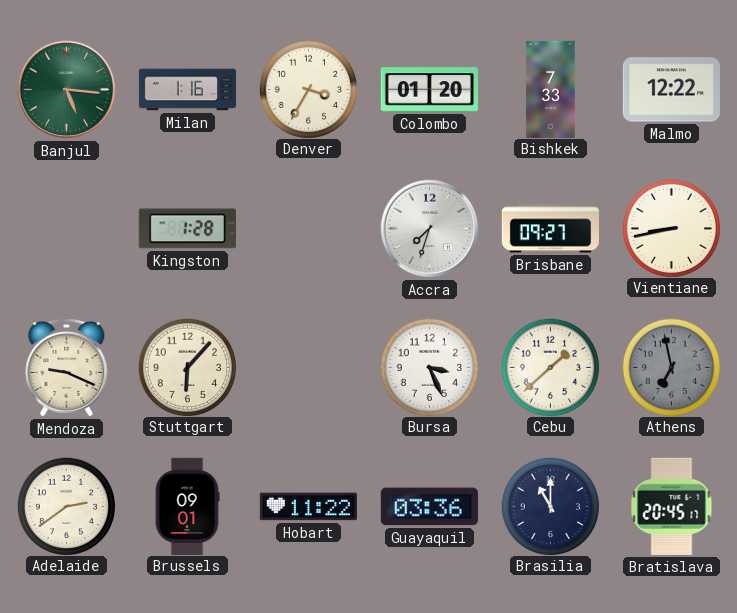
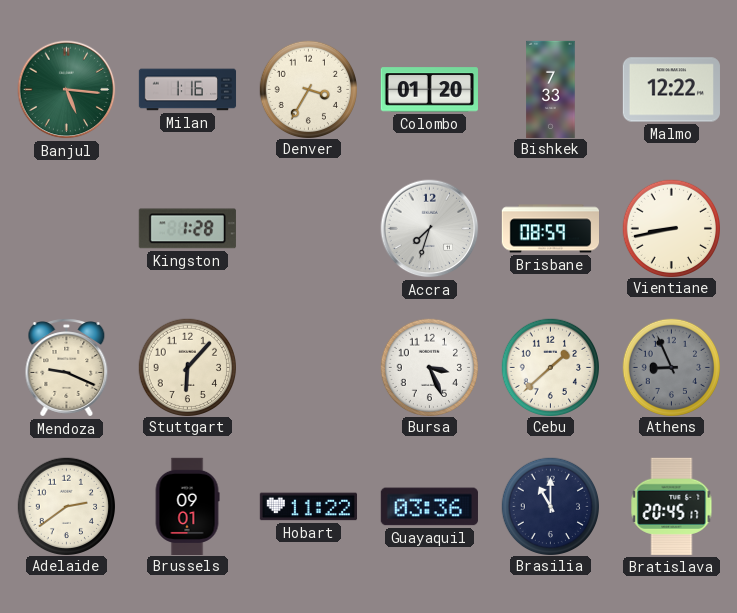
Brisbane: 09:27 -> 08:59
Athens: 6:58 -> 8:56
